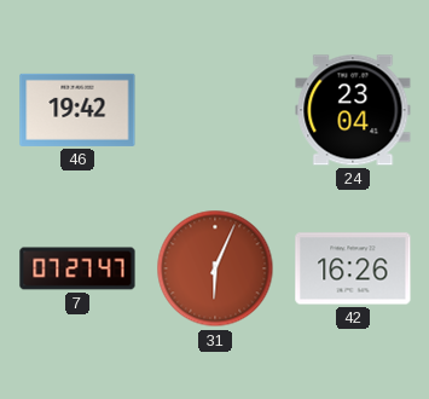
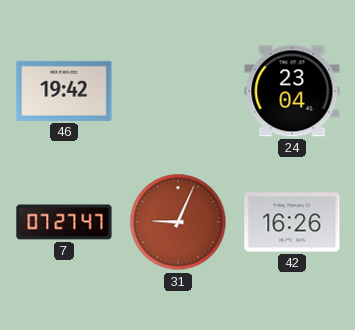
31: 6:04 -> 9:04
